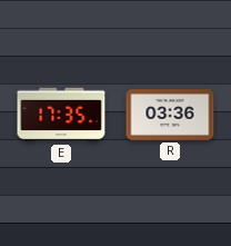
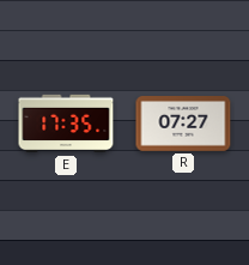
R: 03:36 -> 07:27
